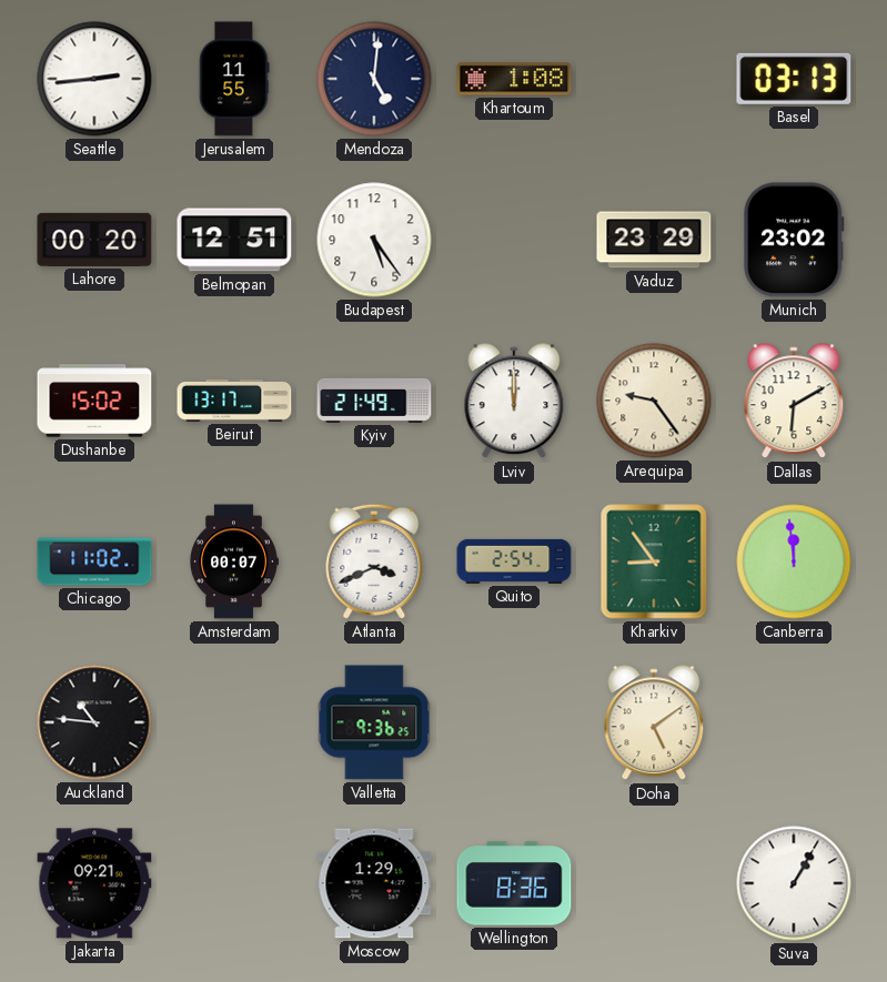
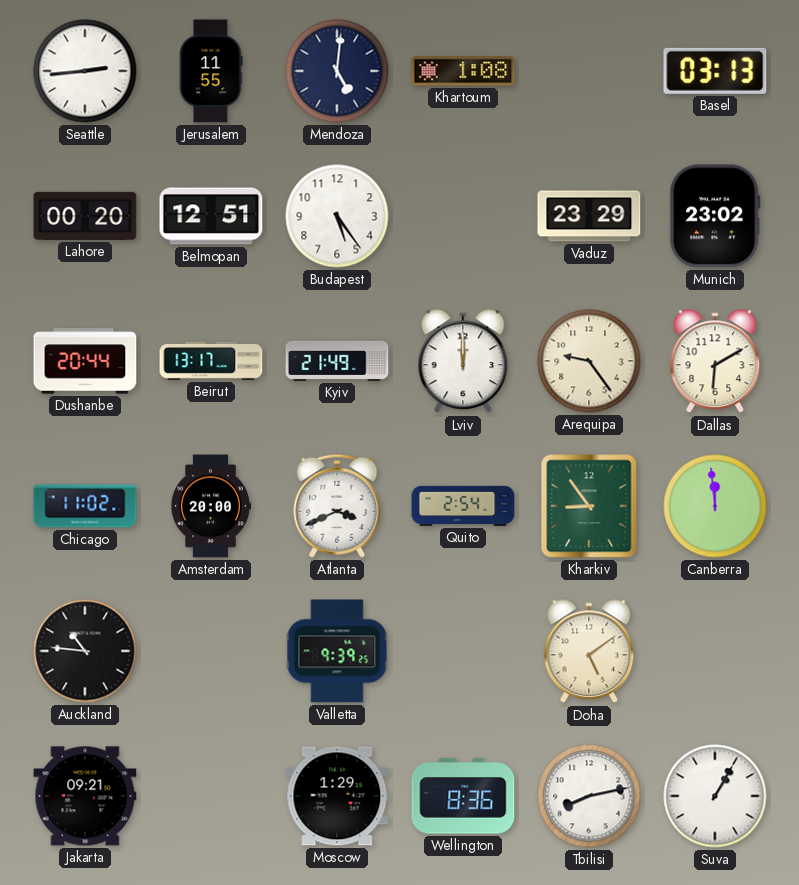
Dushanbe: 15:02 -> 20:44
Amsterdam: 00:07 -> 20:00
Valletta: 9:36 -> 9:39
Tbilisi: none -> 8:13
